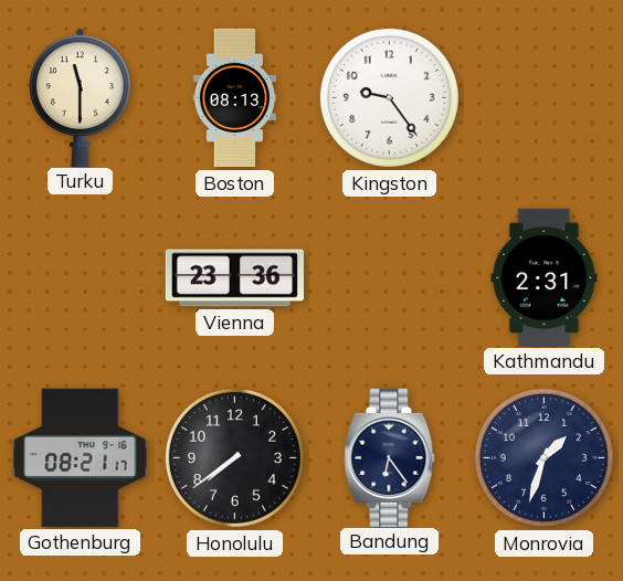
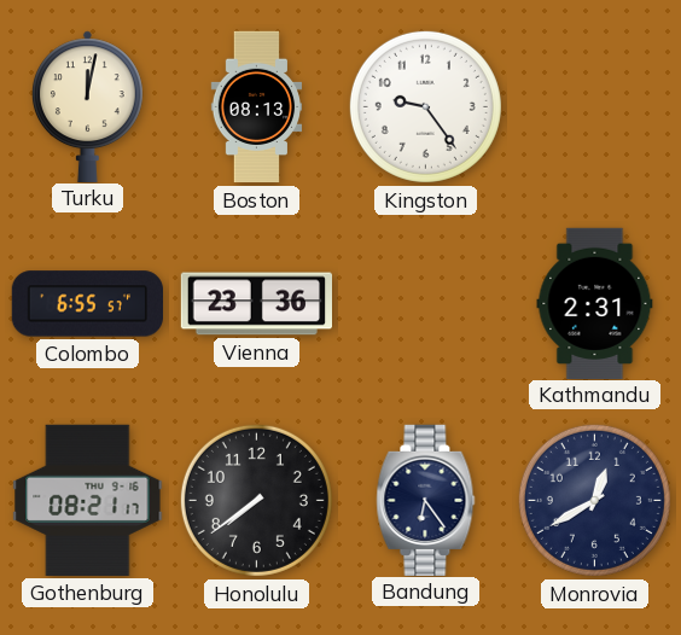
Turku: 11:30 -> 12:02
Colombo: none -> 6:55
Monrovia: 1:33 -> 12:40
